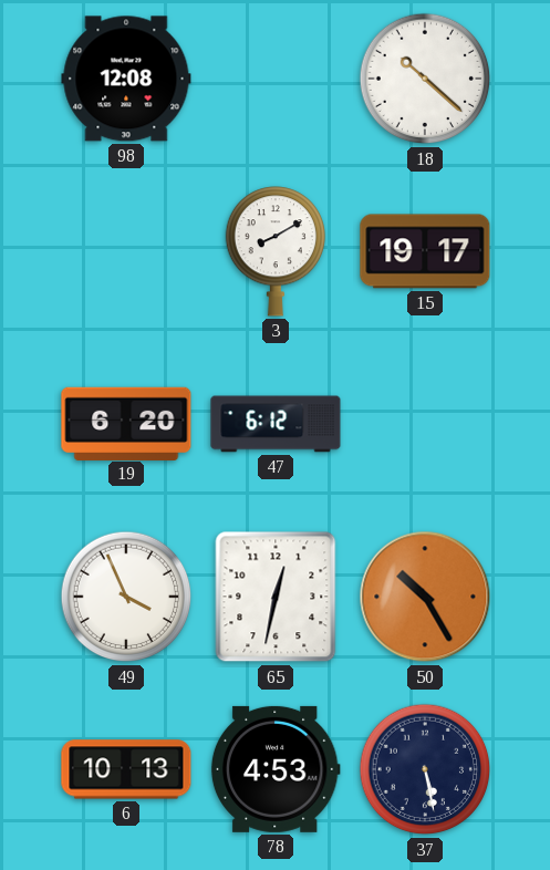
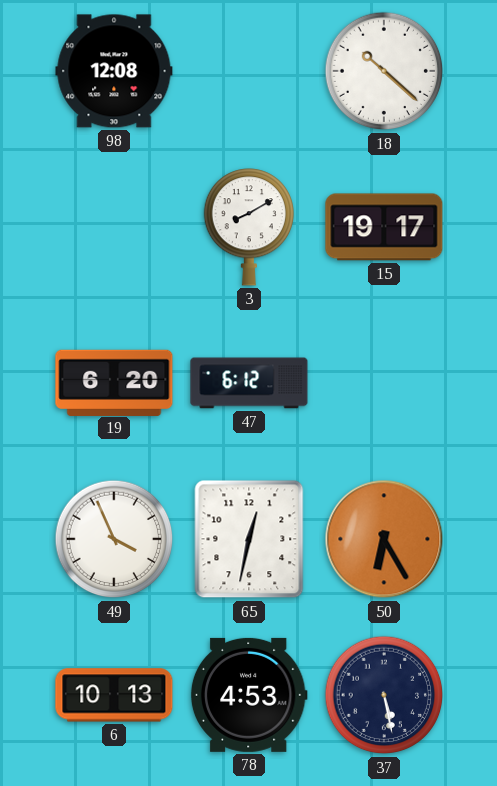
50: 10:25 -> 6:25
